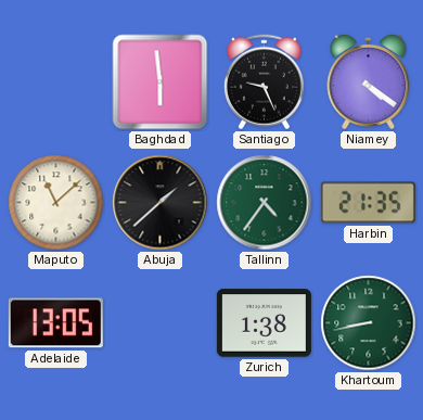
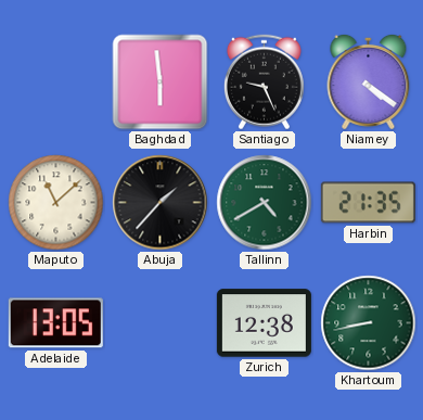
Abuja: 1:38 -> 1:37
Tallinn: 4:36 -> 4:40
Zurich: 1:38 -> 12:38
